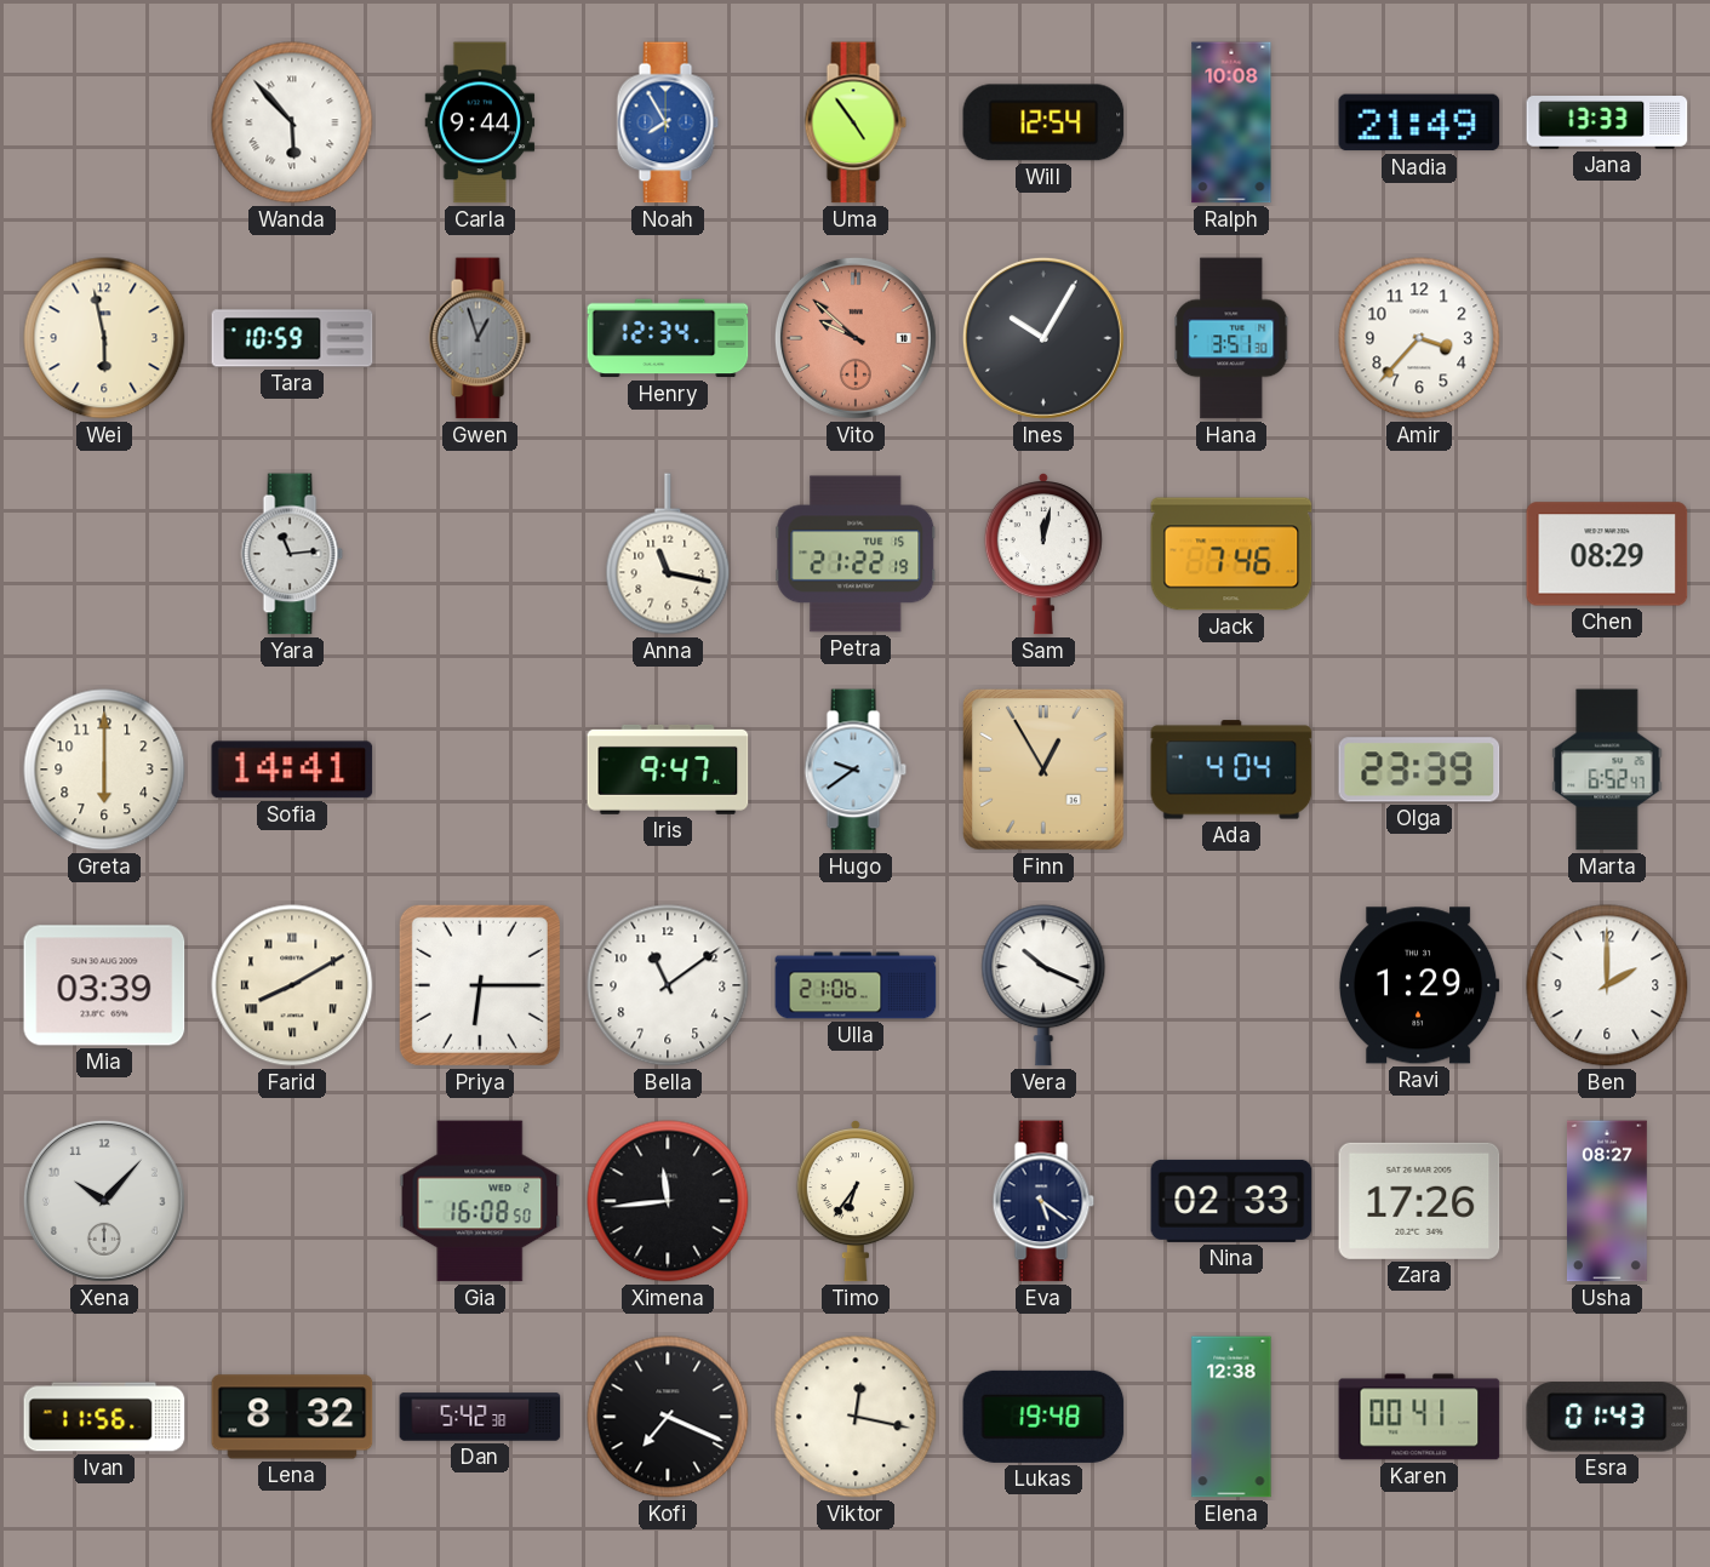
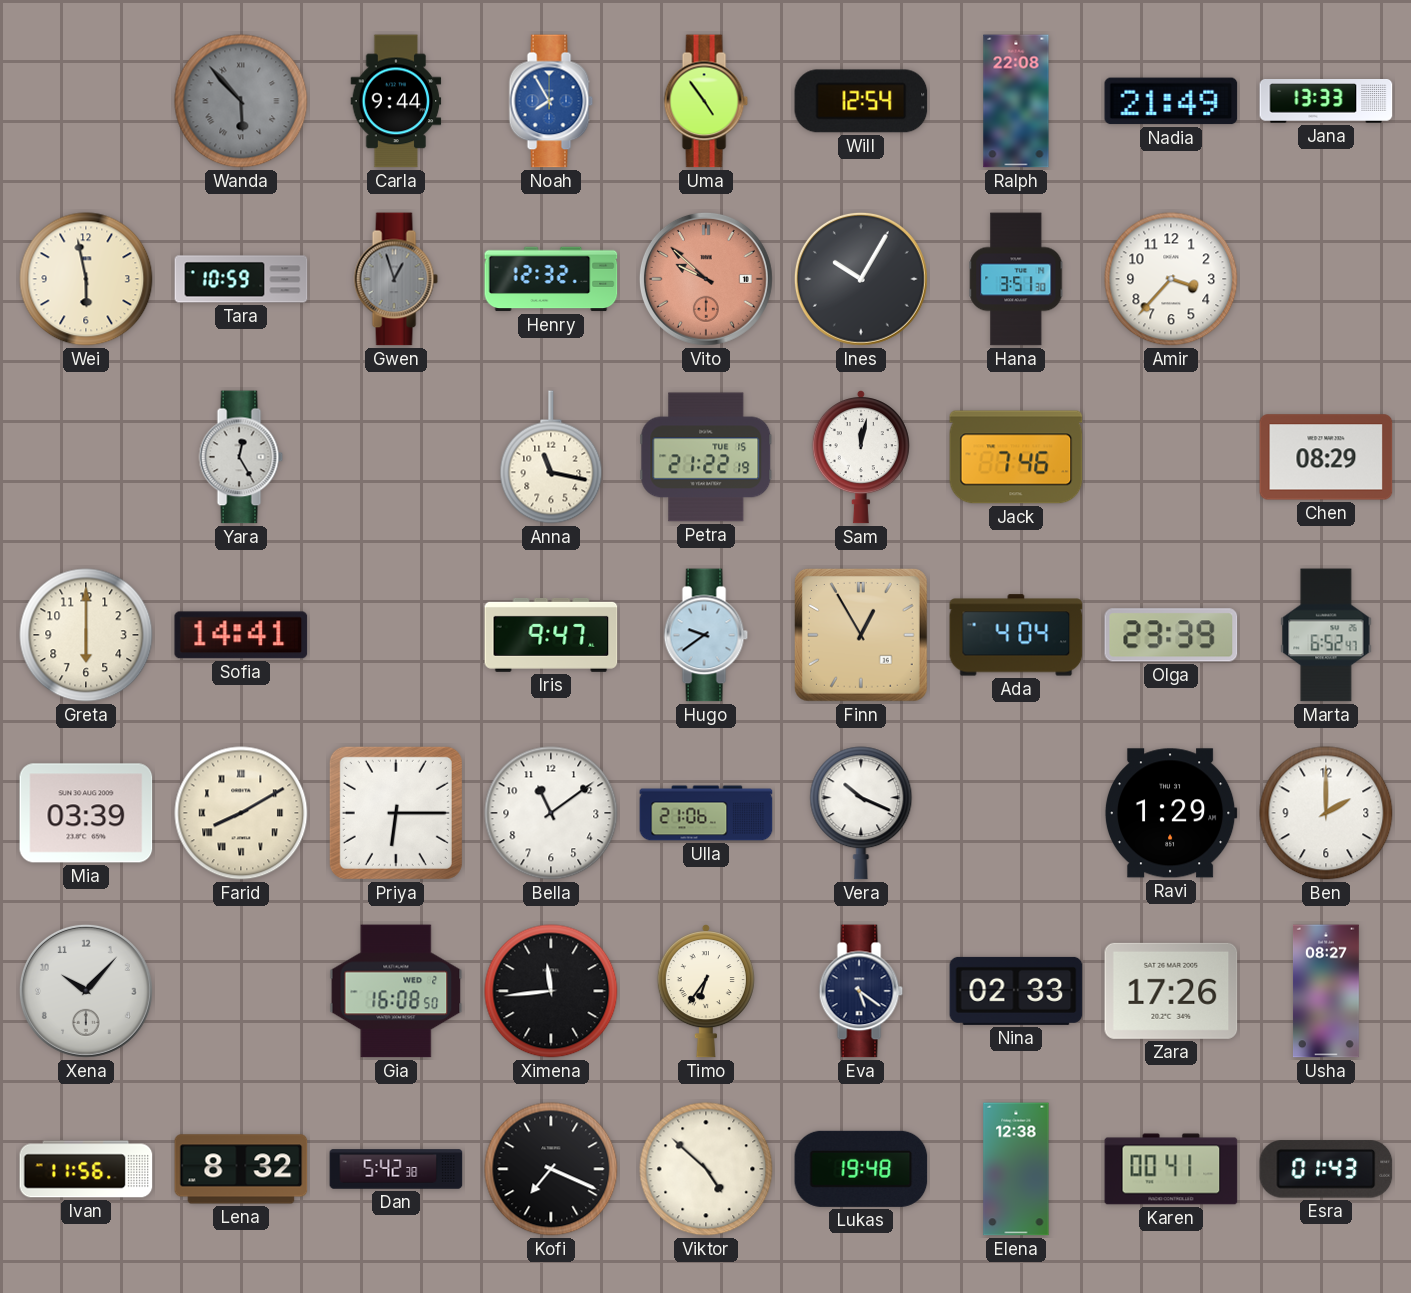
Wanda dial: white -> grey
Ralph: 10:08 -> 22:08
Henry: 12:34 -> 12:32
Yara: 11:14 -> 12:25
Viktor: 12:17 -> 4:52
